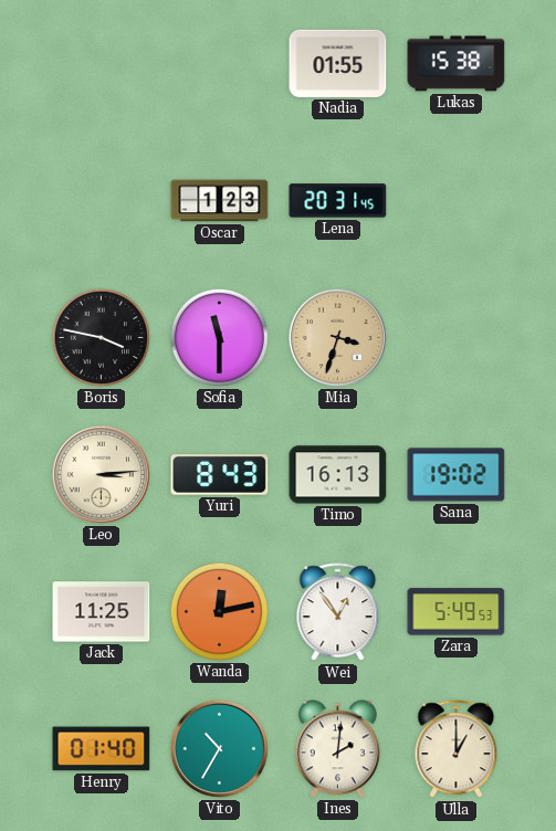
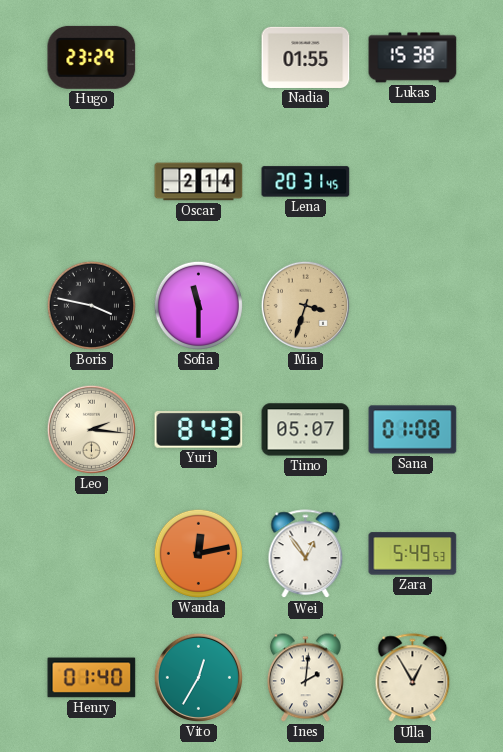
Hugo: none -> 23:29
Oscar: 1:23 -> 2:14
Leo: 3:14 -> 2:16
Timo: 16:13 -> 05:07
Sana: 19:02 -> 01:08
Jack: 11:25 -> none
Vito: 10:35 -> 12:35
Ulla: 1:00 -> 12:55
